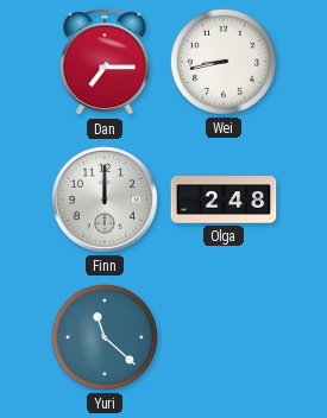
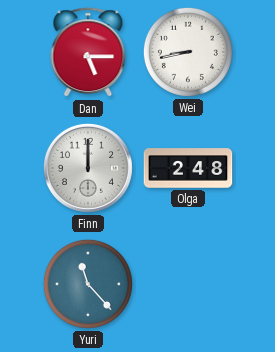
Dan: 7:15 -> 5:15
Yuri: 11:22 -> 11:23
